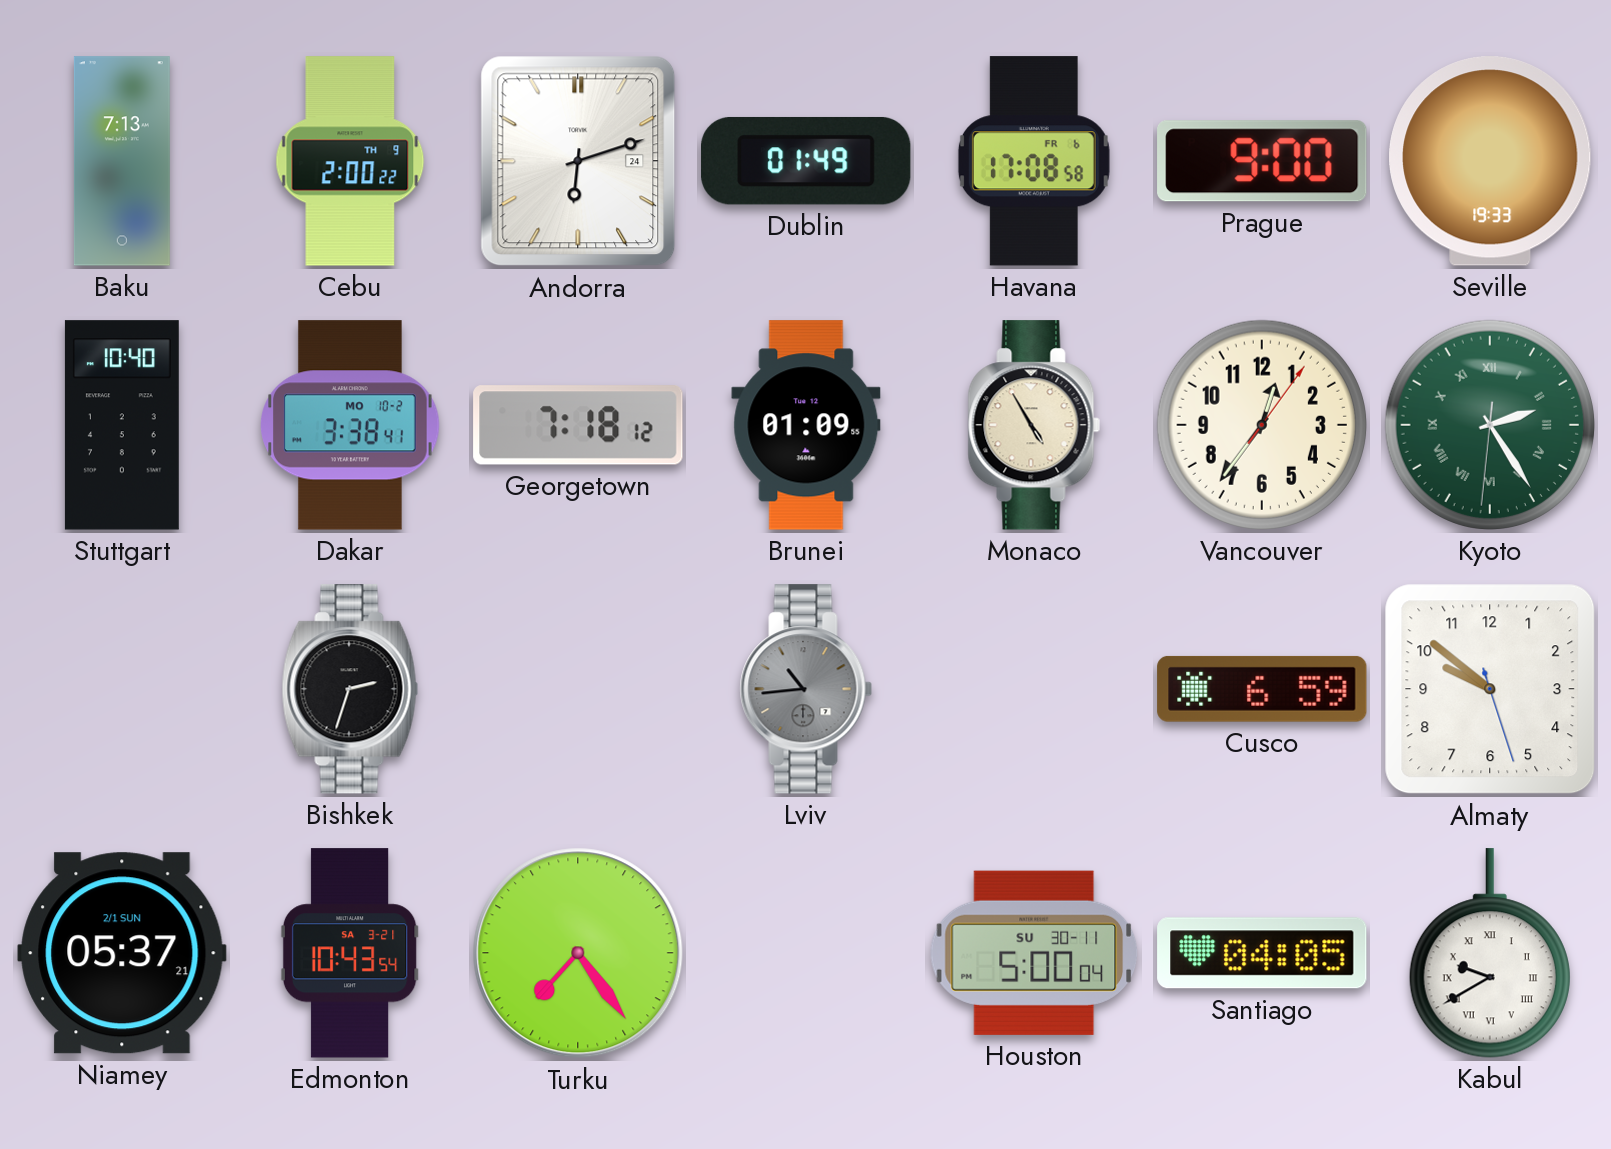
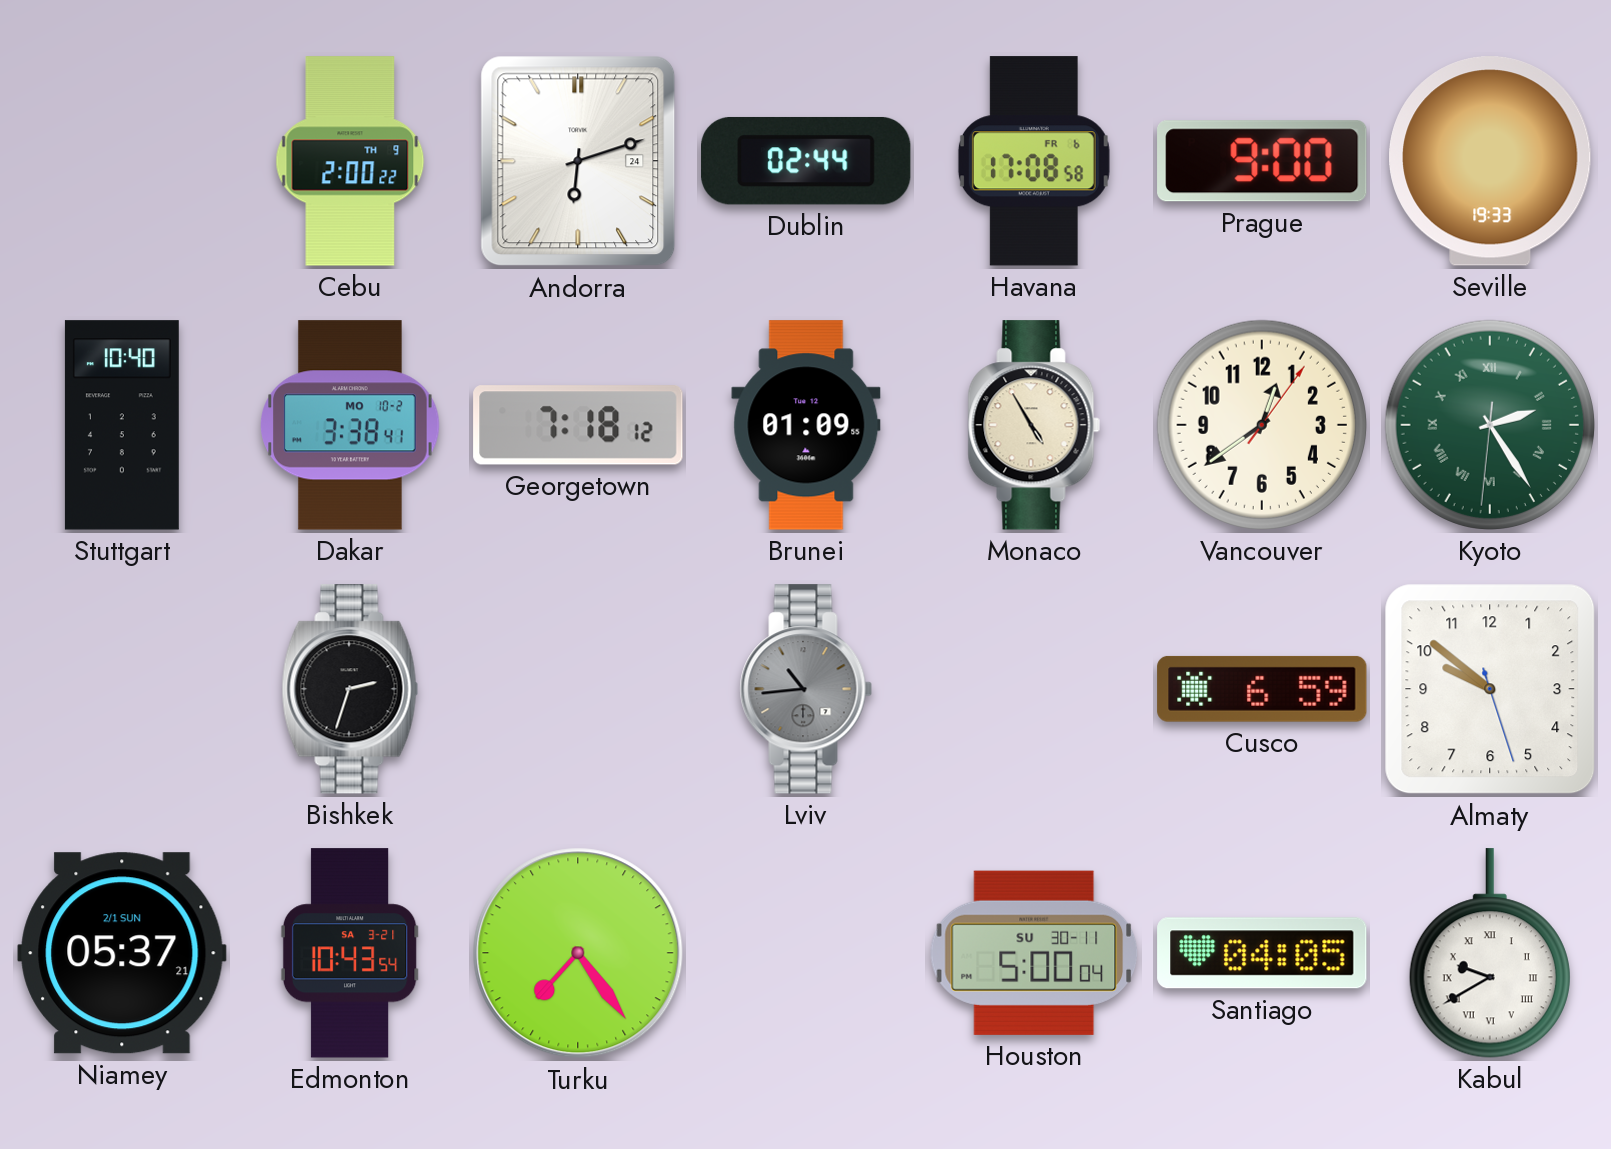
Baku: 7:13 -> none
Dublin: 01:49 -> 02:44
Vancouver: 12:36 -> 12:39
